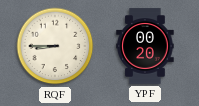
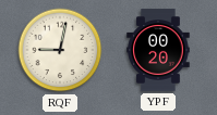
RQF: 8:45 -> 9:02
